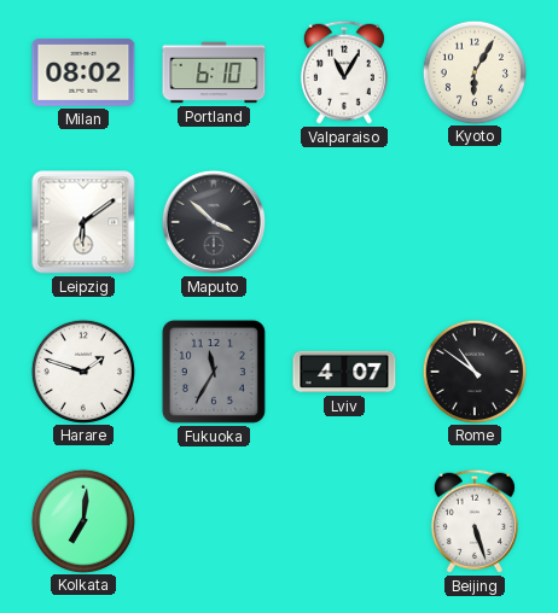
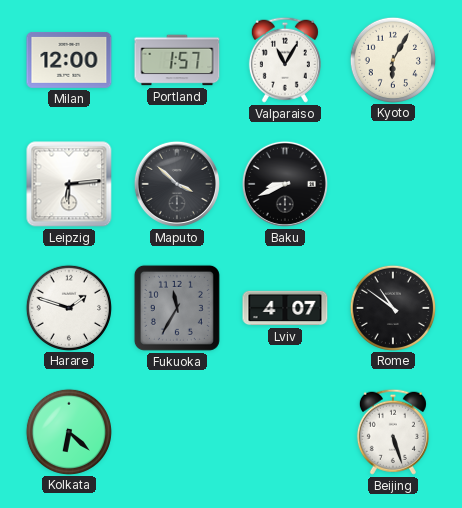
Milan: 08:02 -> 12:00
Portland: 6:10 -> 1:57
Leipzig: 6:09 -> 6:14
Baku: none -> 8:41
Kolkata: 7:01 -> 6:22
